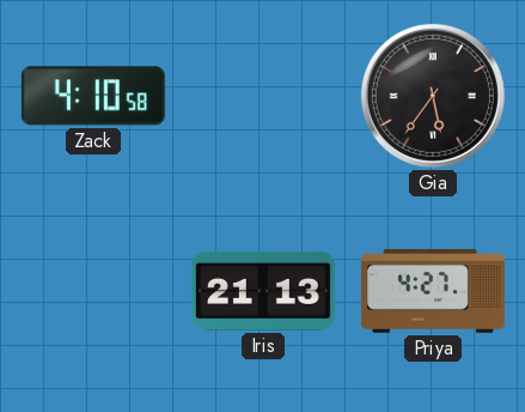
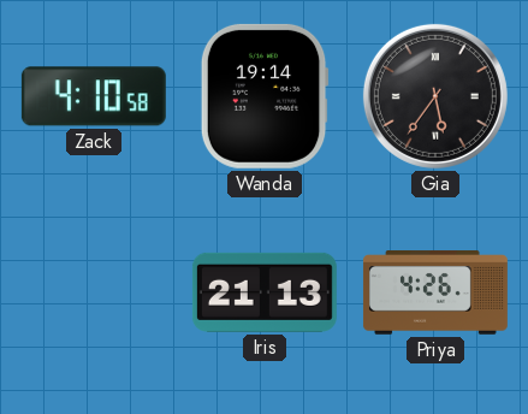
Wanda: none -> 19:14
Priya: 4:27 -> 4:26
